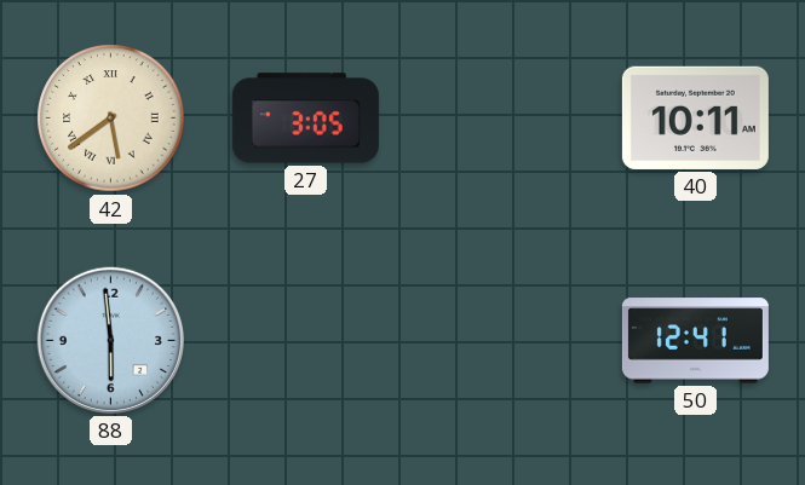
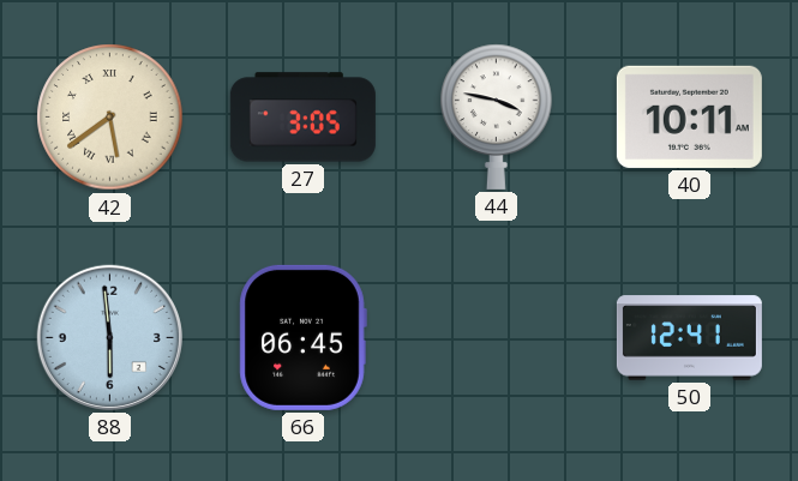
44: none -> 3:47
66: none -> 06:45
